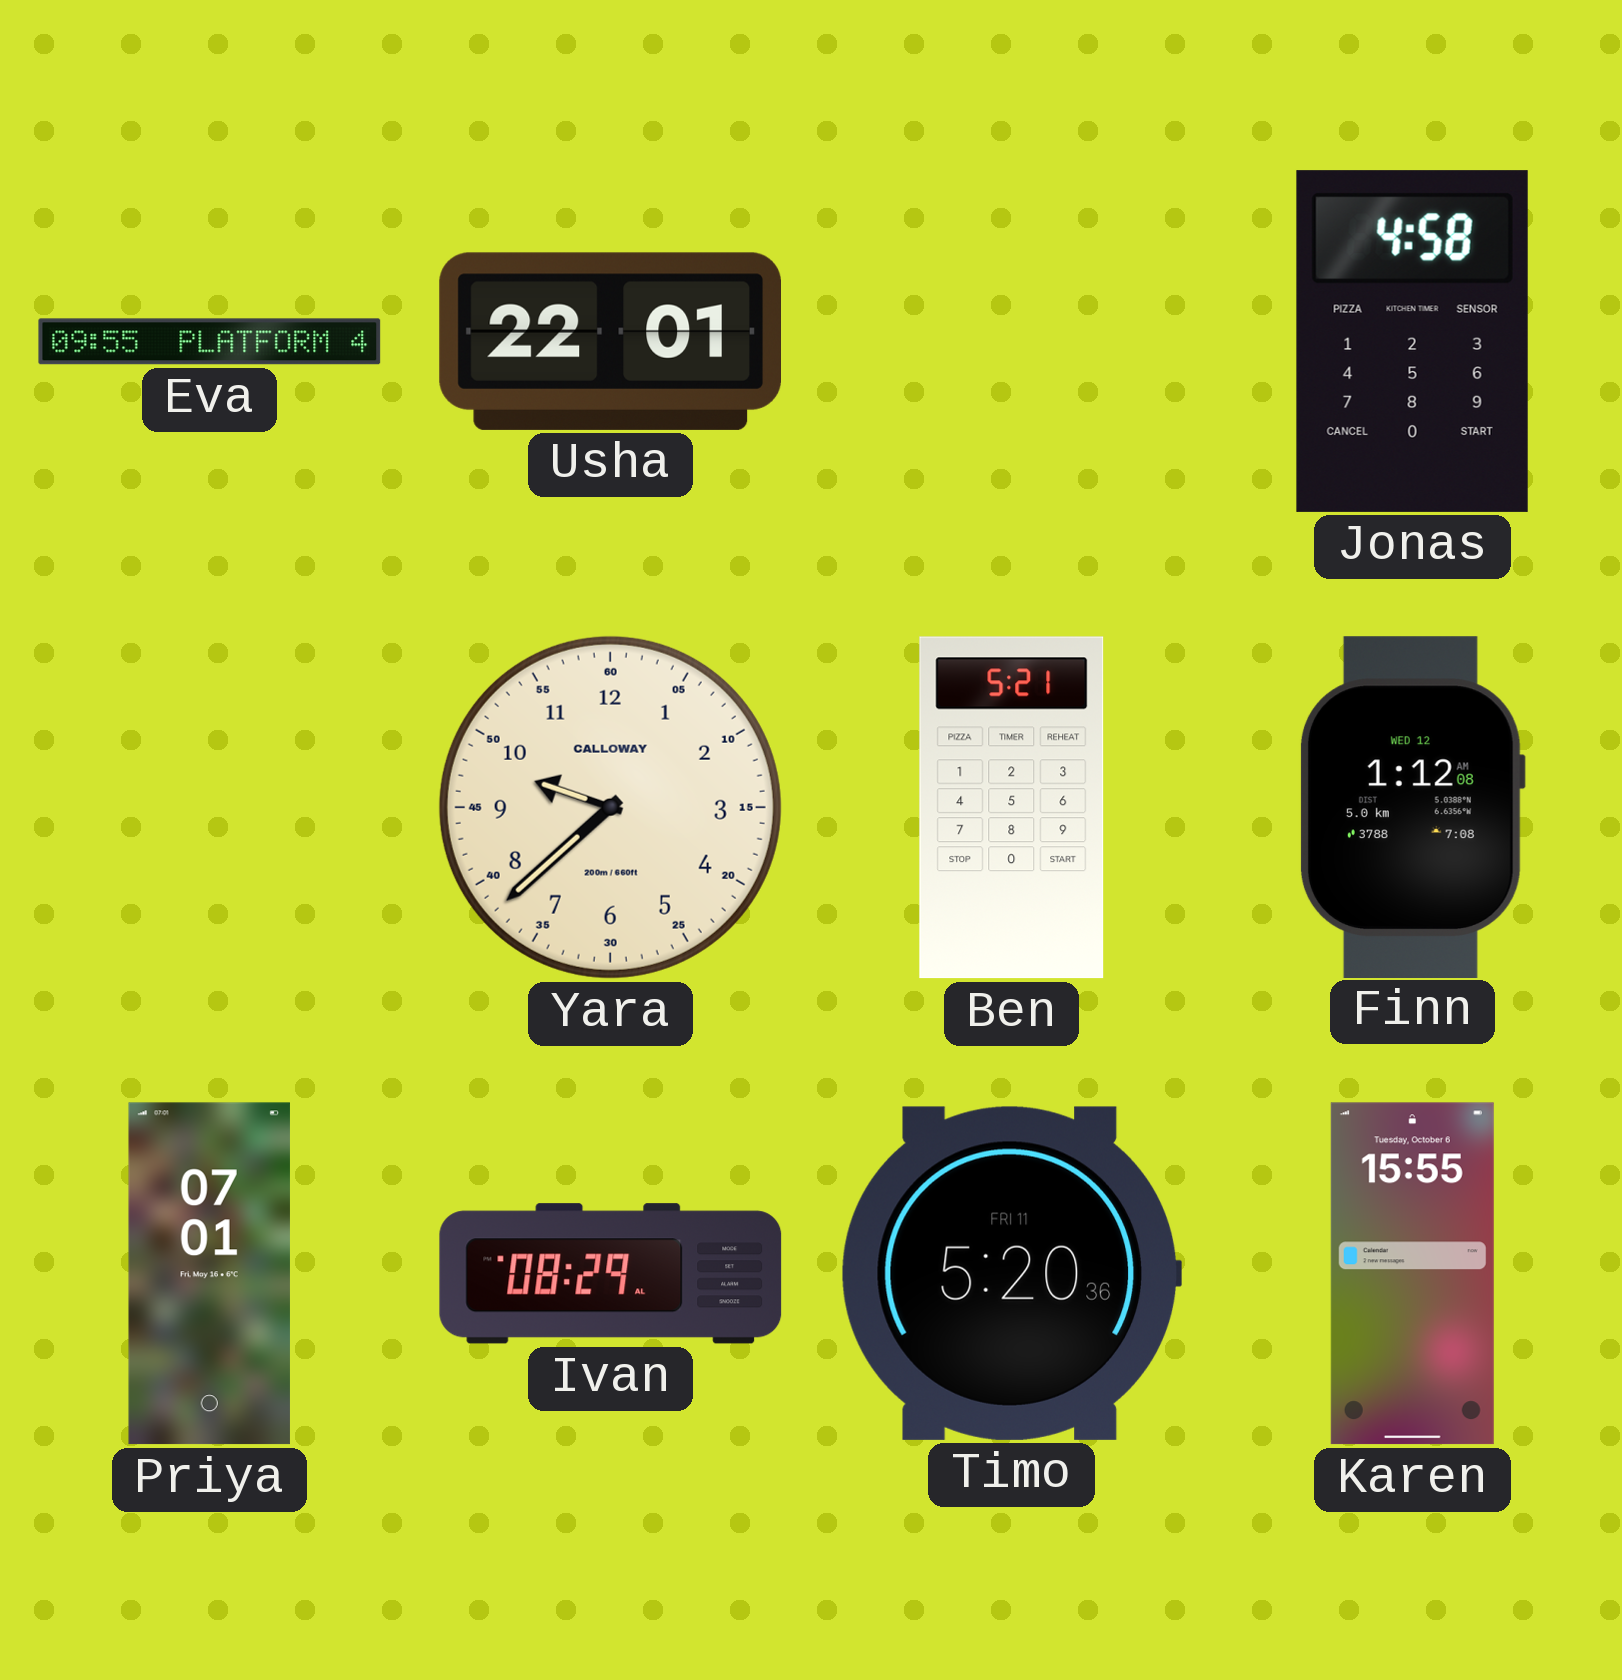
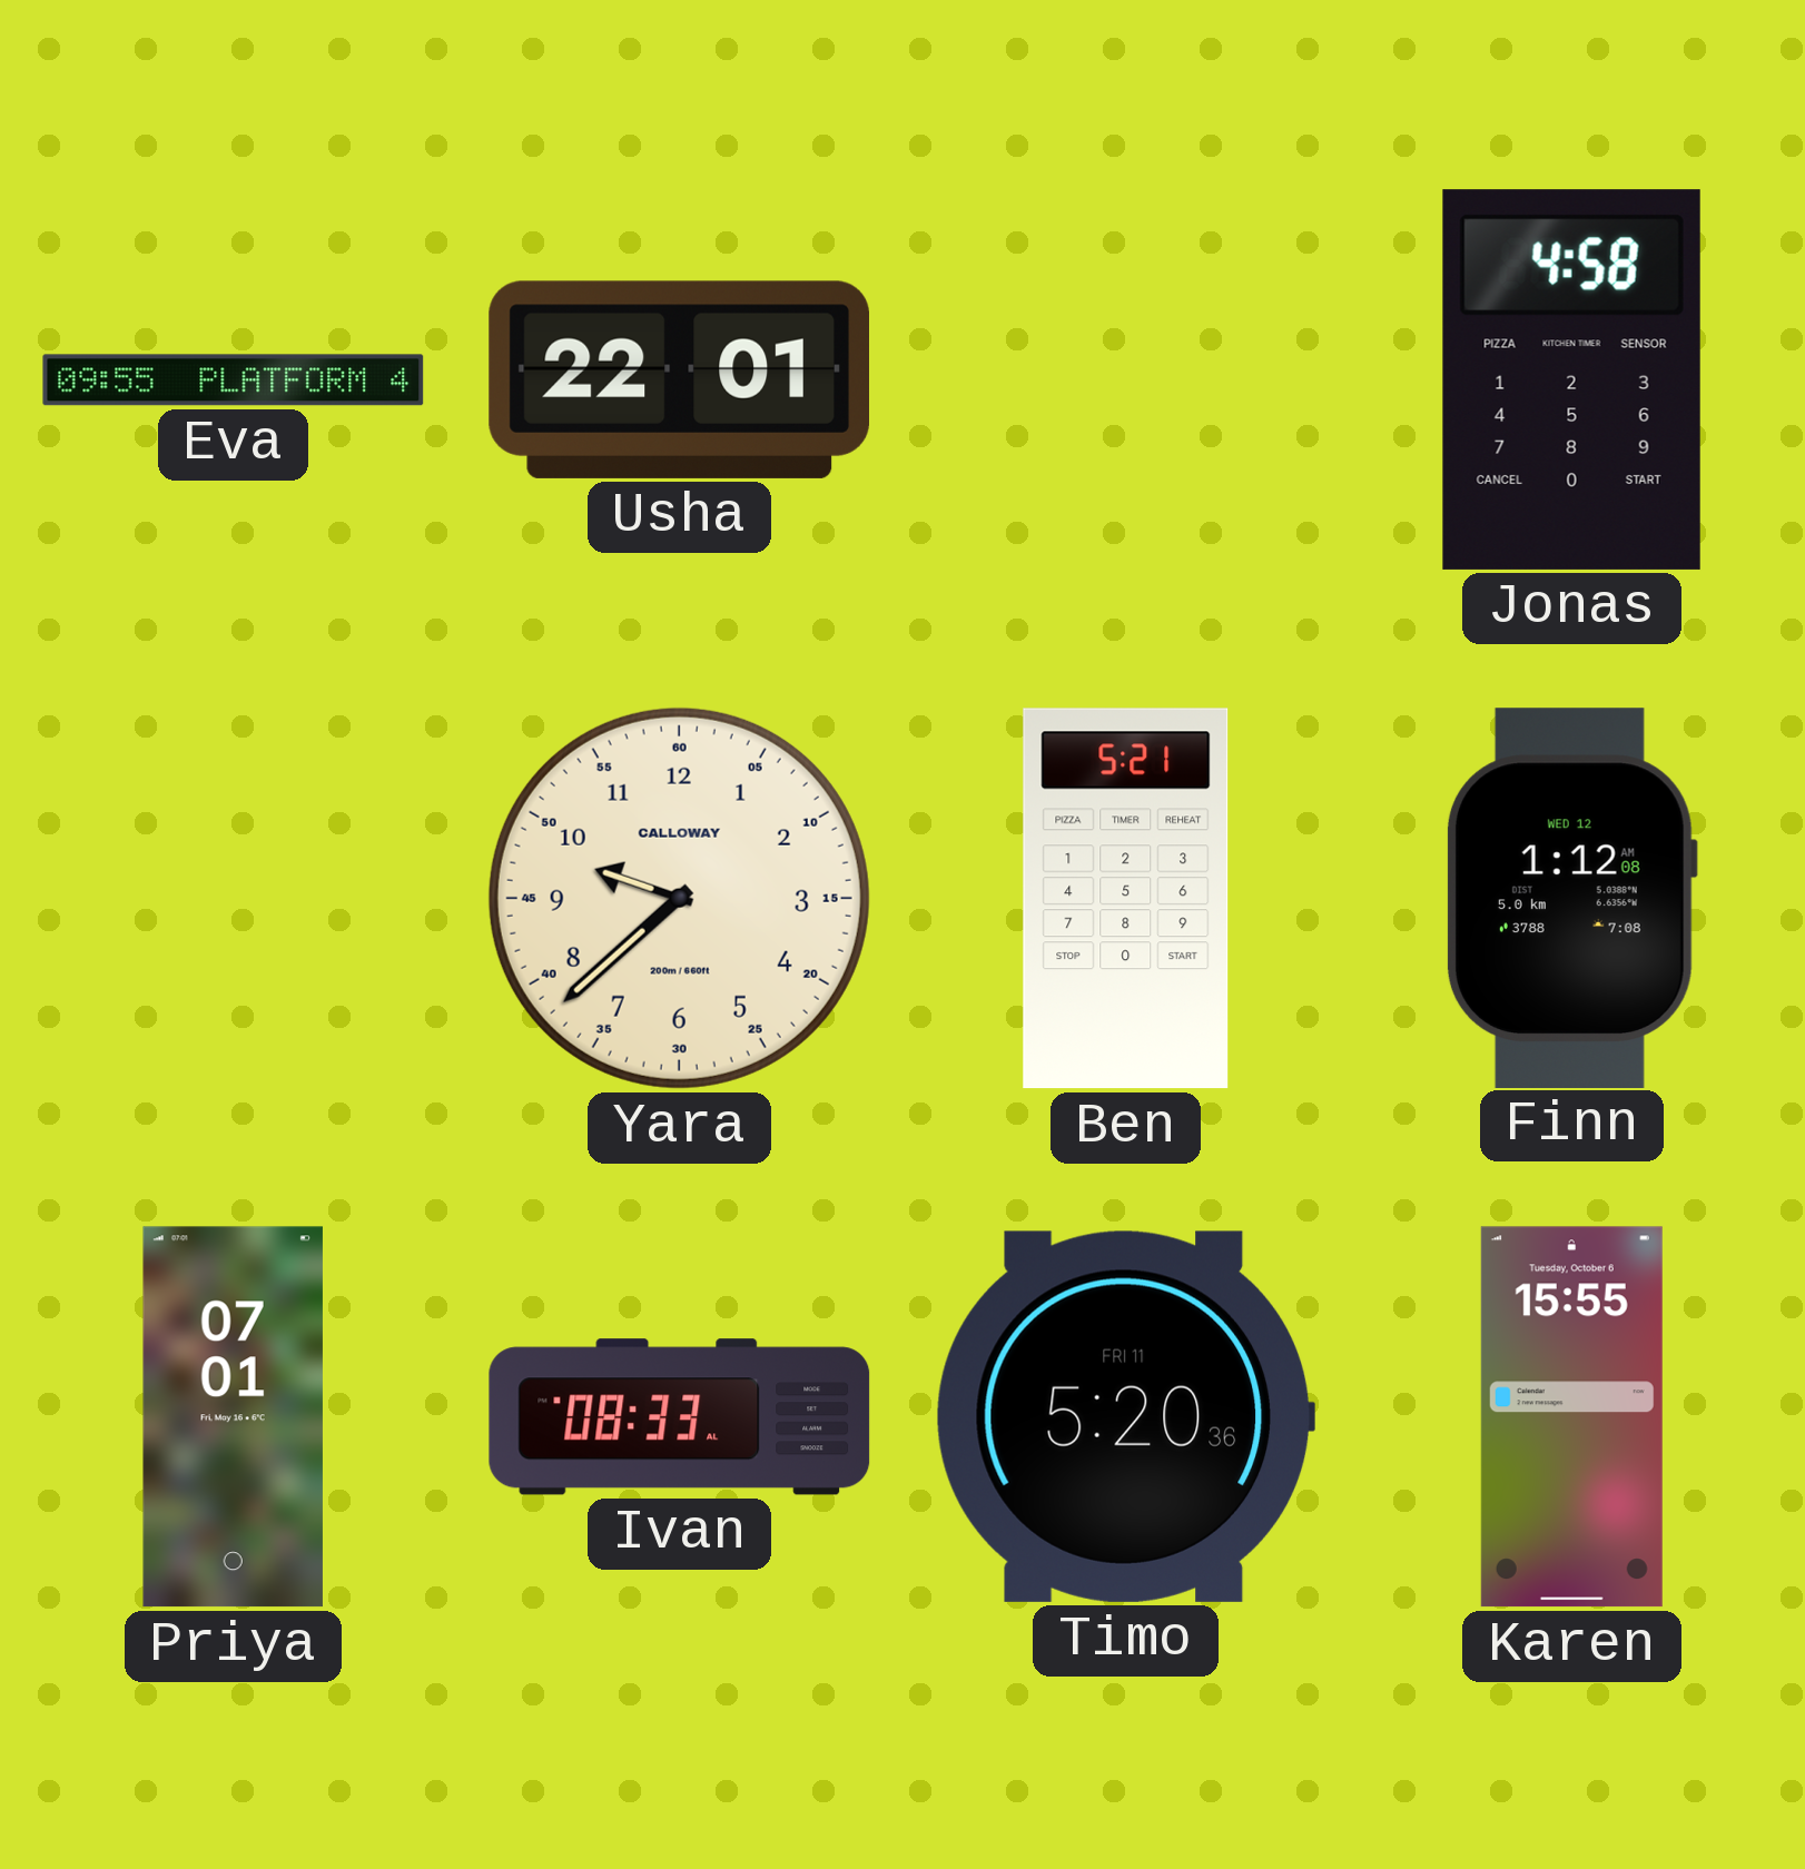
Ivan: 08:29 -> 08:33
